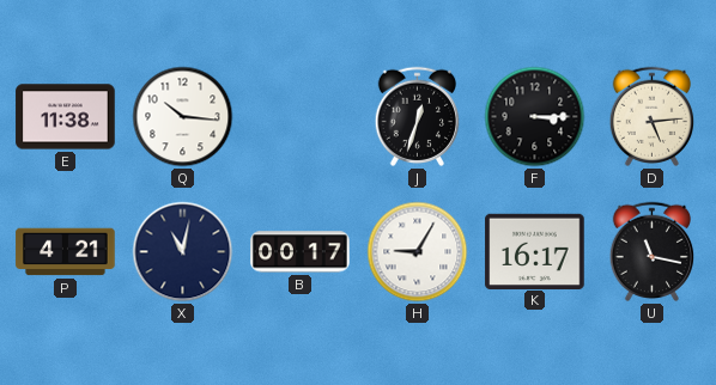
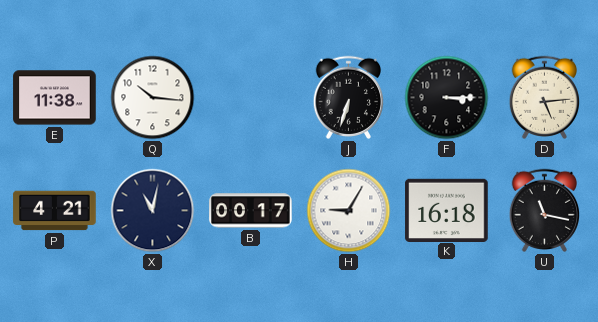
J: 12:33 -> 6:33
K: 16:17 -> 16:18
